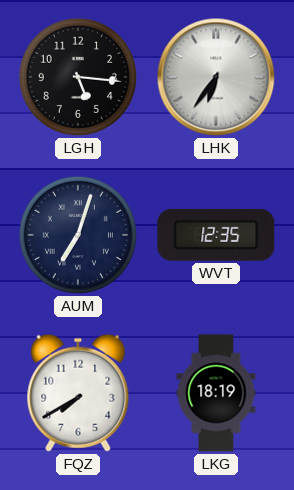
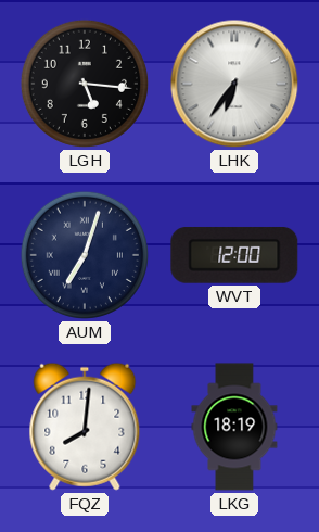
WVT: 12:35 -> 12:00
FQZ: 7:40 -> 8:01
